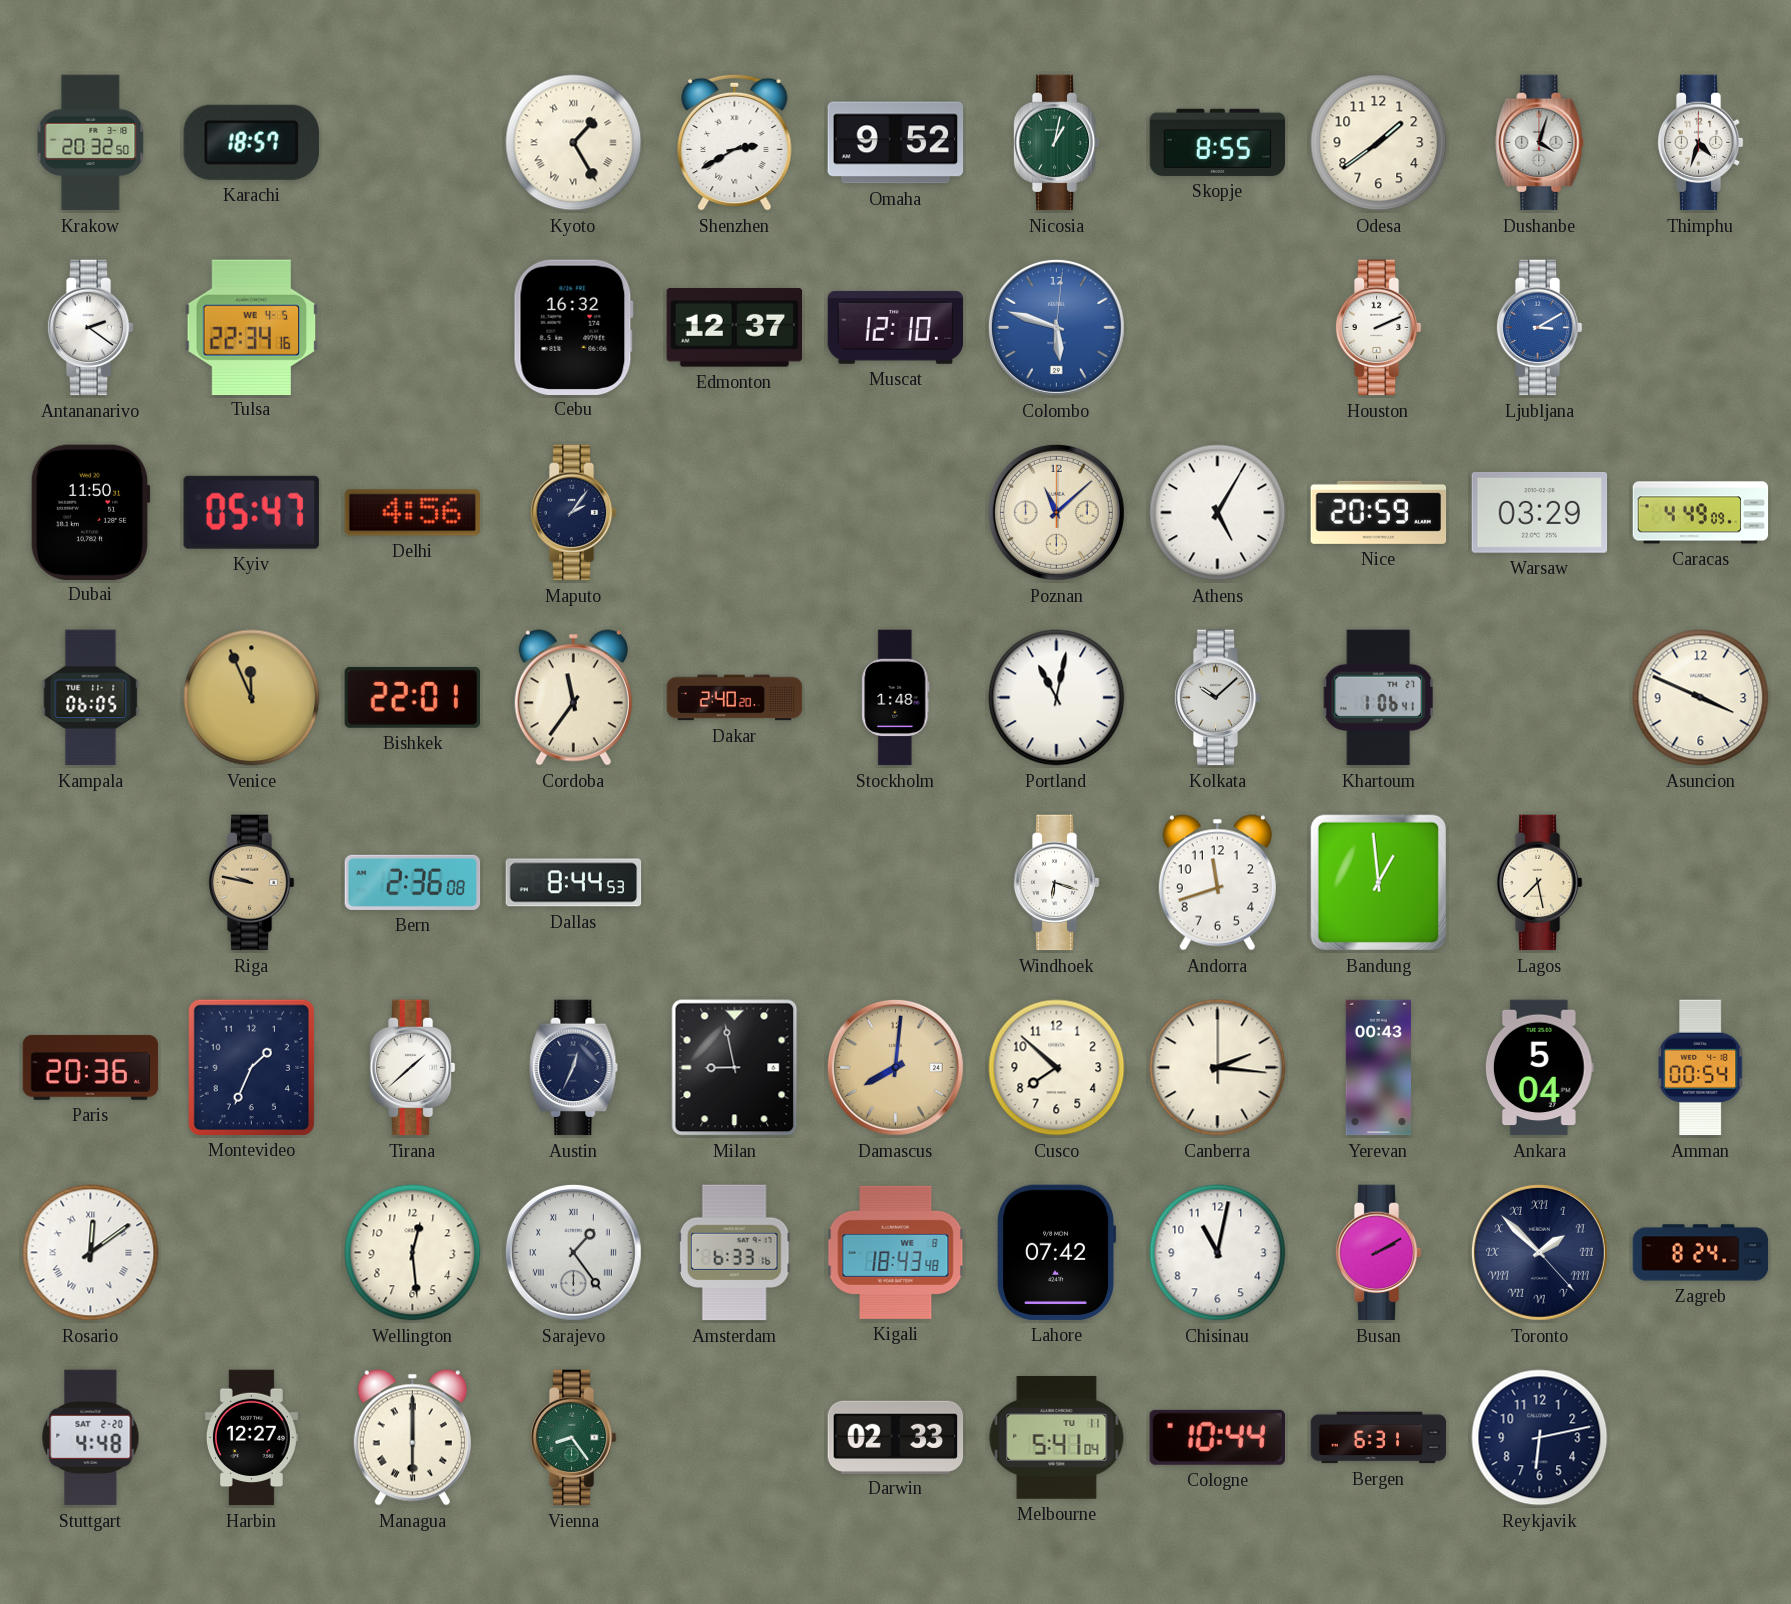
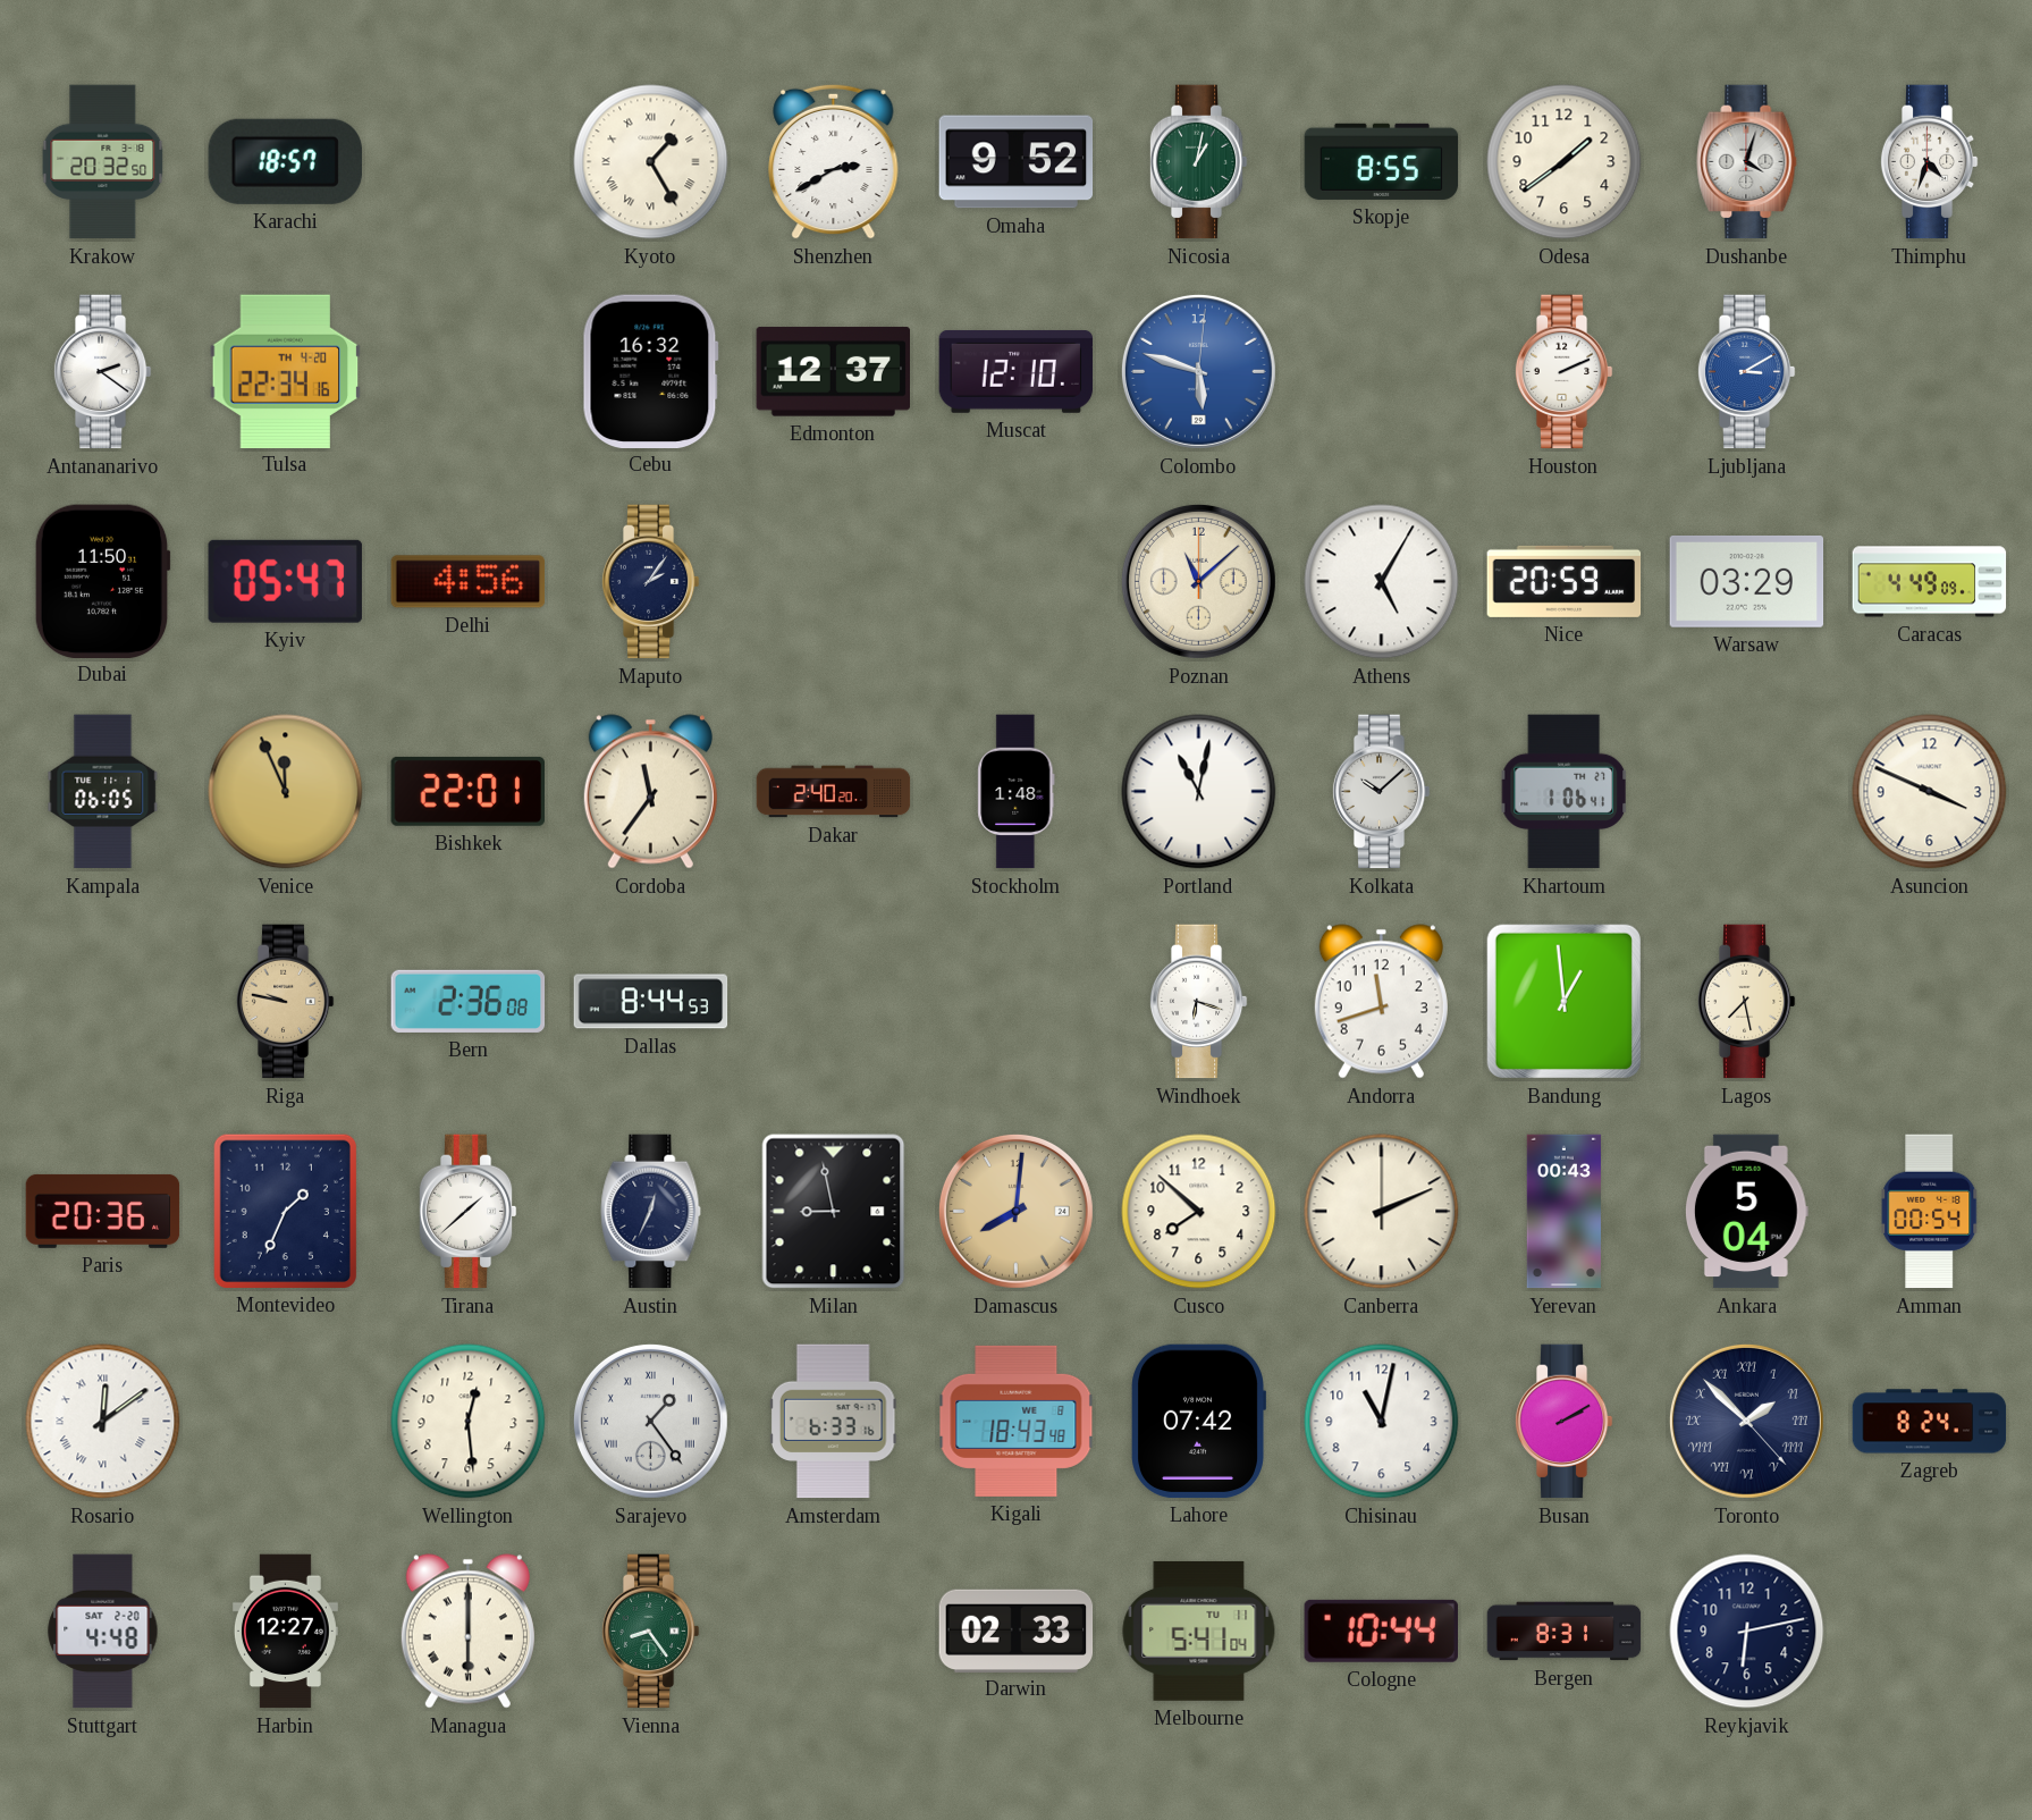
Tulsa date: WE 4-5 -> TH 4-20
Canberra: 2:16 -> 2:11
Bergen: 6:31 -> 8:31
